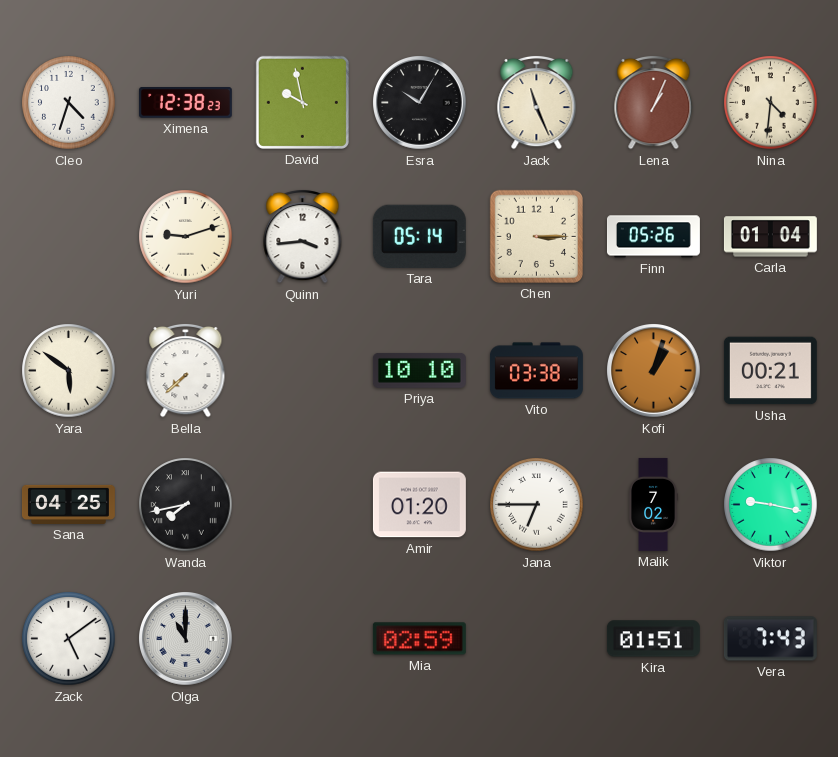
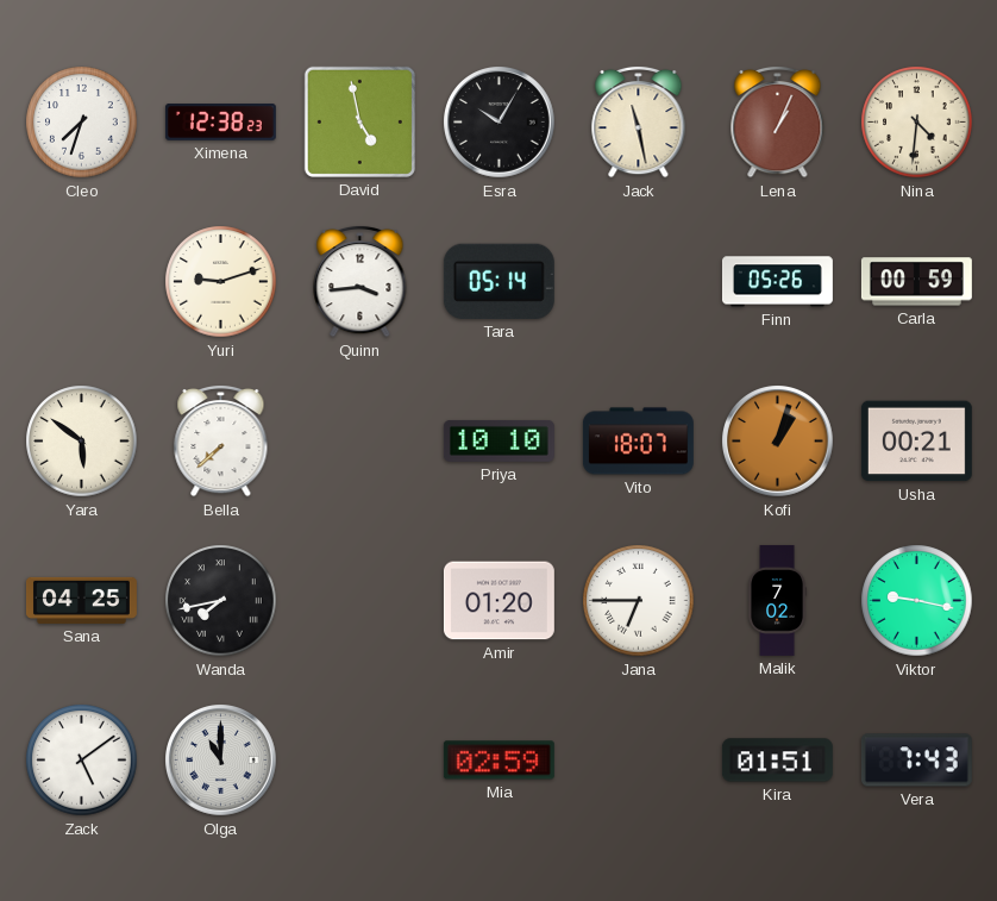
Cleo: 4:33 -> 7:33
David: 9:58 -> 4:58
Jack: 11:26 -> 11:28
Chen: 3:15 -> none
Carla: 01:04 -> 00:59
Vito: 03:38 -> 18:07
